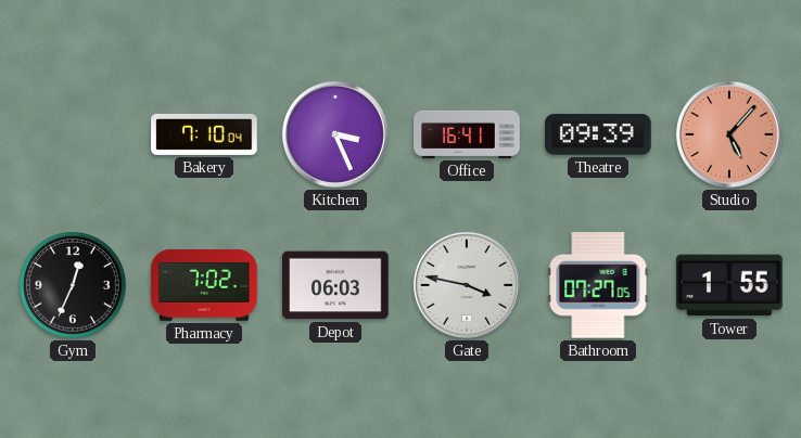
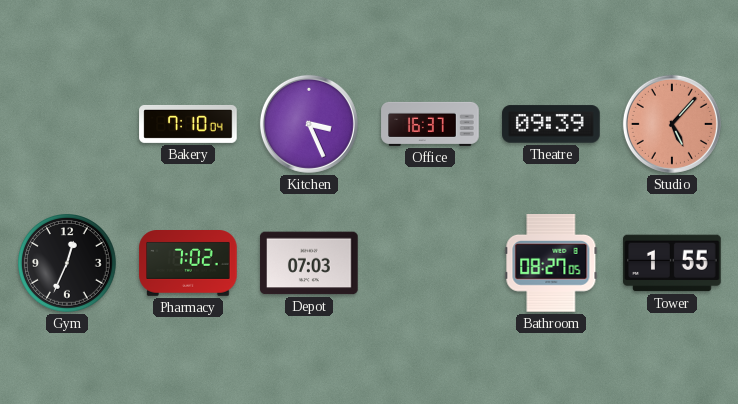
Office: 16:41 -> 16:37
Depot: 06:03 -> 07:03
Gate: 3:47 -> none
Bathroom: 07:27 -> 08:27
